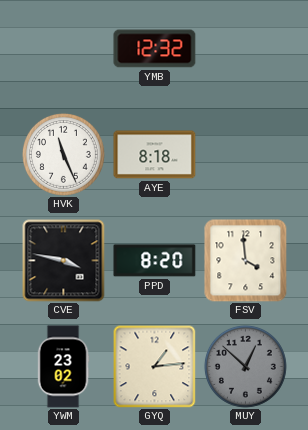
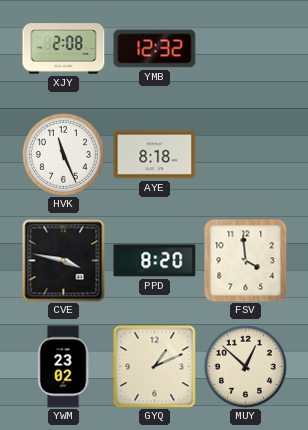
XJY: none -> 2:08
GYQ: 1:14 -> 1:11
MUY dial: grey -> cream
